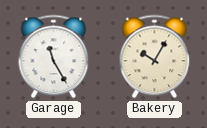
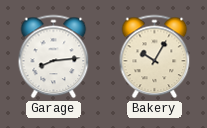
Garage: 11:25 -> 8:14
